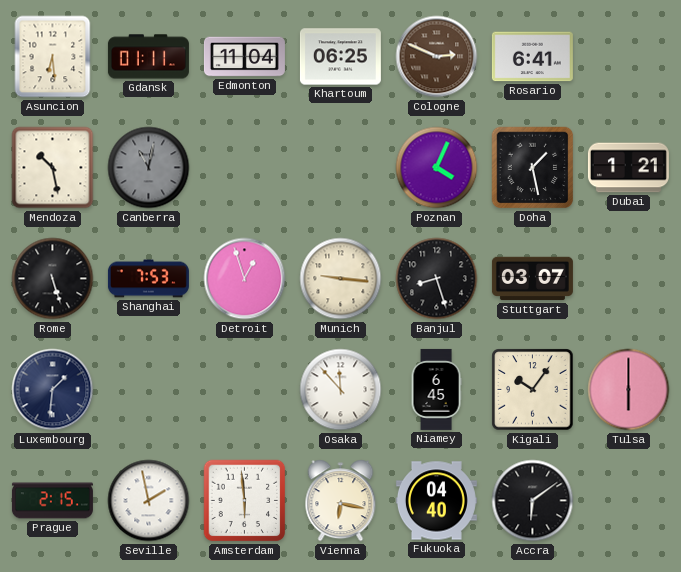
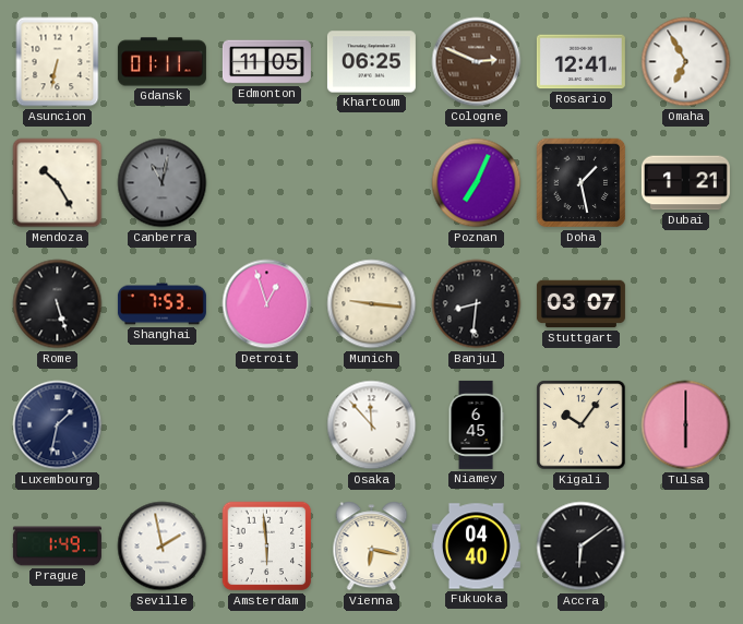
Asuncion: 6:29 -> 6:32
Edmonton: 11:04 -> 11:05
Rosario: 6:41 -> 12:41
Omaha: none -> 6:55
Mendoza: 10:28 -> 10:25
Poznan: 4:04 -> 7:04
Banjul: 8:27 -> 8:31
Luxembourg: 1:31 -> 1:32
Prague: 2:15 -> 1:49
